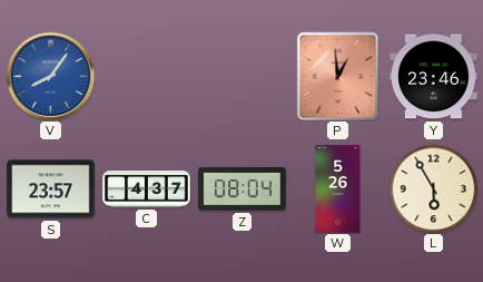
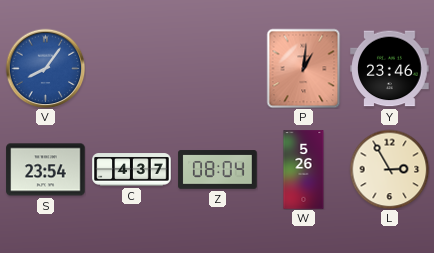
P: 12:59 -> 1:01
S: 23:57 -> 23:54
L: 5:55 -> 2:55
